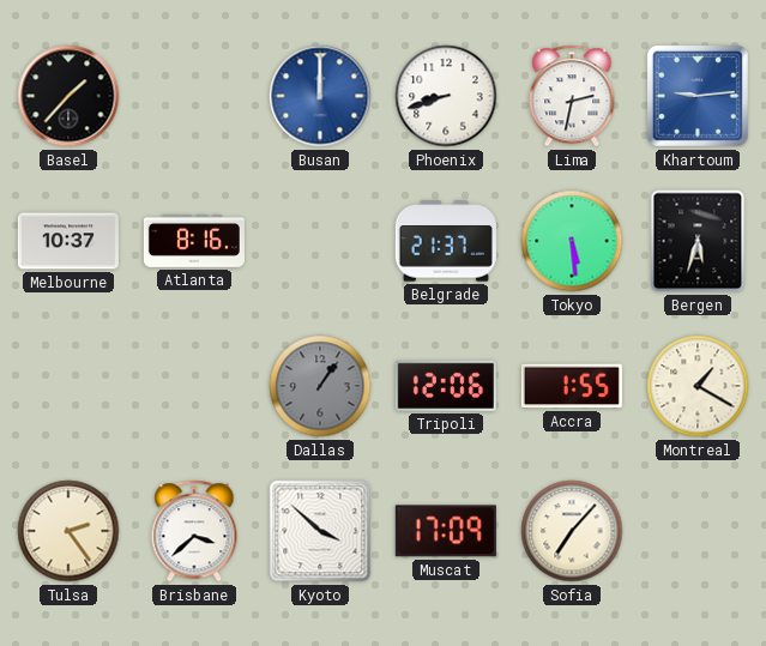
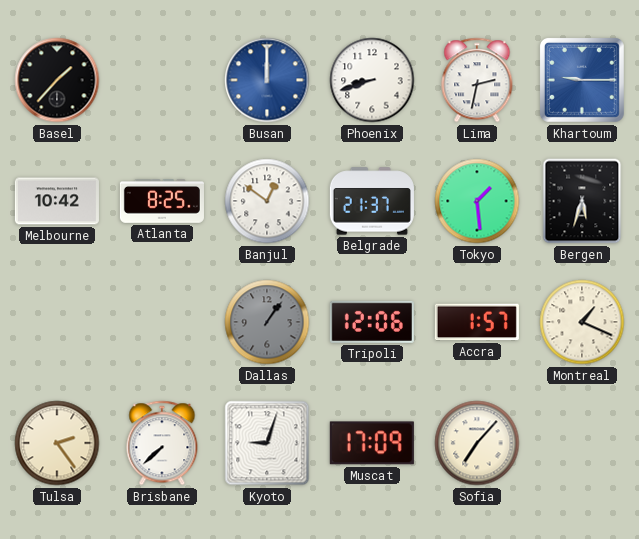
Khartoum: 9:14 -> 9:15
Melbourne: 10:37 -> 10:42
Atlanta: 8:16 -> 8:25
Banjul: none -> 12:51
Tokyo: 5:29 -> 1:29
Accra: 1:55 -> 1:57
Montreal: 1:20 -> 1:19
Brisbane: 3:38 -> 7:38
Kyoto: 3:52 -> 9:03
